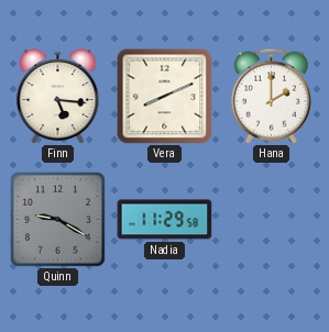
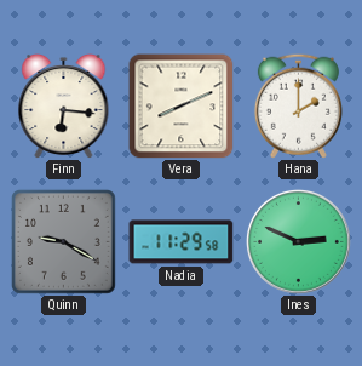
Finn: 5:16 -> 6:16
Ines: none -> 2:49
